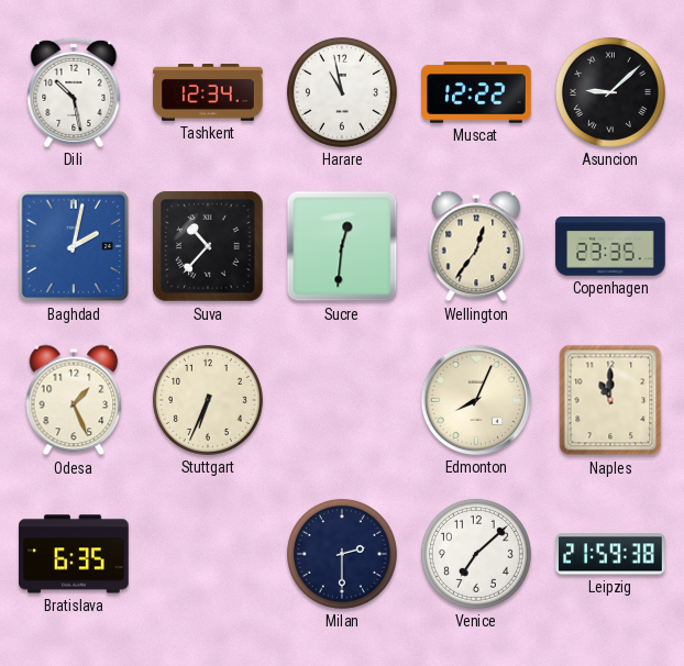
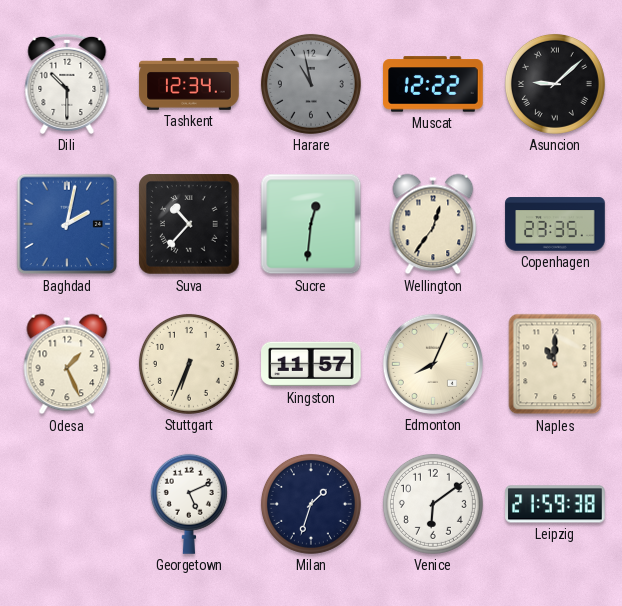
Dili: 10:28 -> 10:30
Harare dial: white -> grey
Kingston: none -> 11:57
Bratislava: 6:35 -> none
Georgetown: none -> 5:11
Milan: 2:30 -> 1:33
Venice: 7:08 -> 6:09
